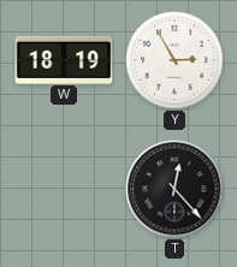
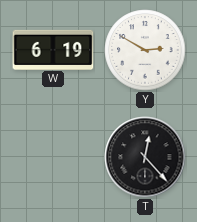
W: 18:19 -> 6:19
Y: 2:55 -> 2:50
